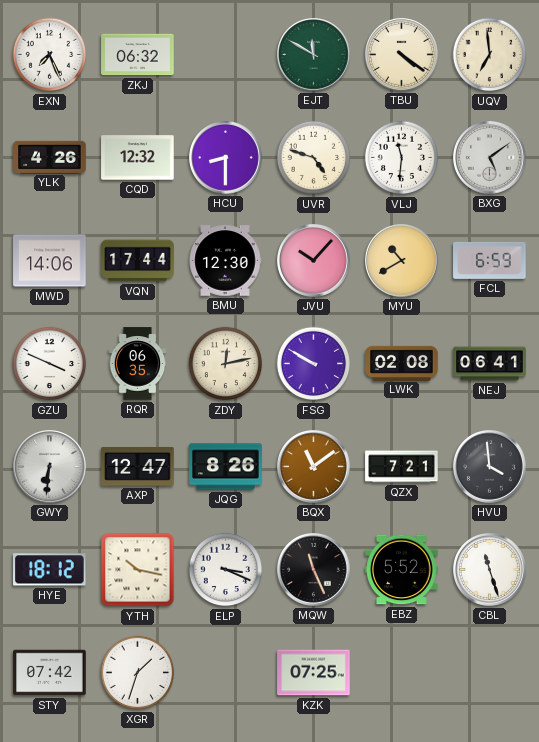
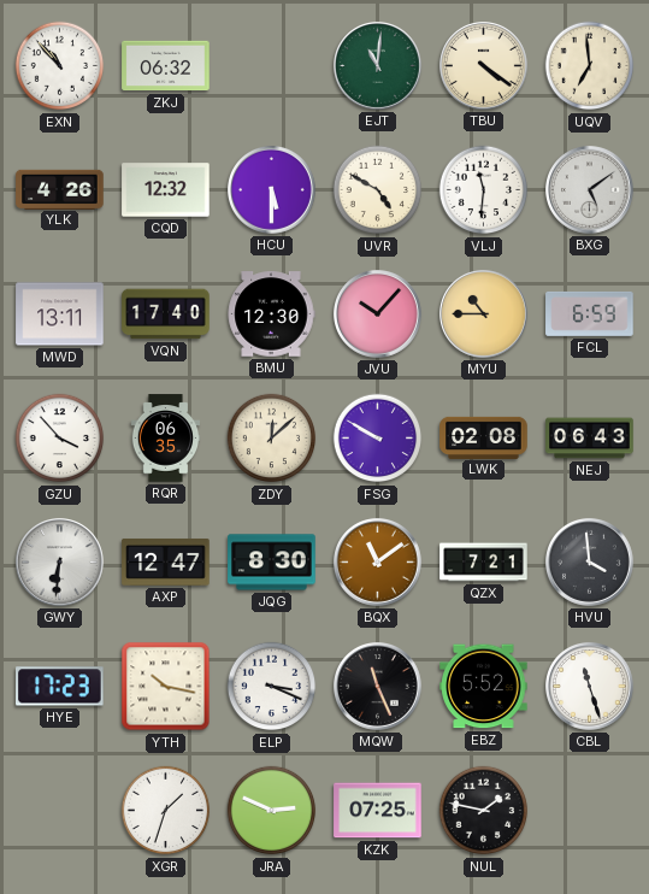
EXN: 7:26 -> 10:53
EJT: 11:50 -> 11:01
HCU: 8:30 -> 5:30
UVR: 4:48 -> 4:50
MWD: 14:06 -> 13:11
VQN: 17:44 -> 17:40
MYU: 10:40 -> 10:45
GZU: 3:49 -> 3:53
ZDY: 12:13 -> 12:08
NEJ: 06:41 -> 06:43
JQG: 8:26 -> 8:30
HYE: 18:12 -> 17:23
STY: 07:42 -> none
JRA: none -> 2:49
NUL: none -> 1:47
